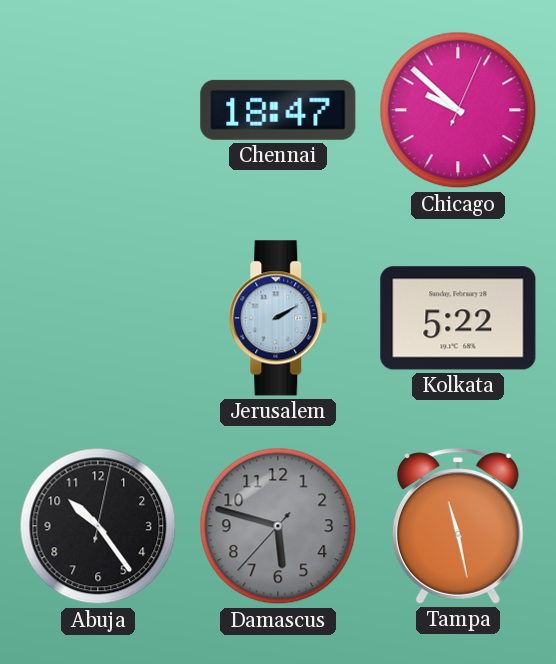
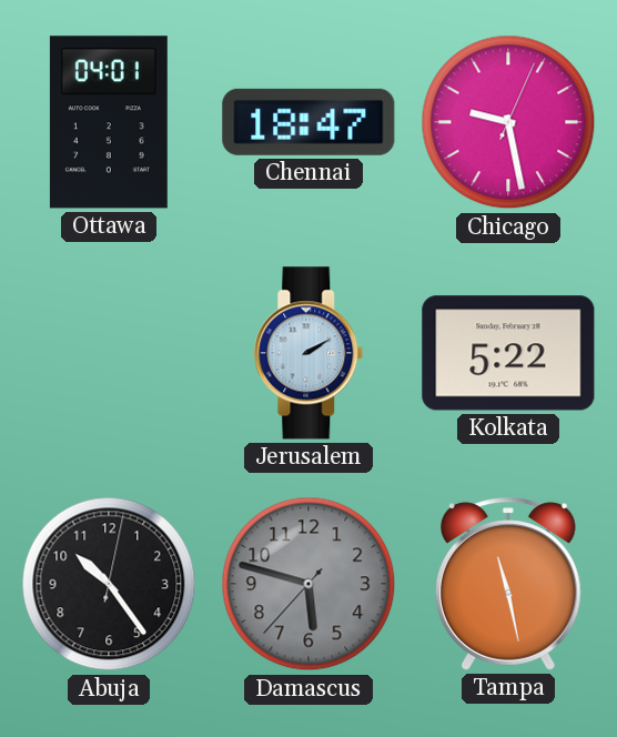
Ottawa: none -> 04:01
Chicago: 9:52 -> 9:28
